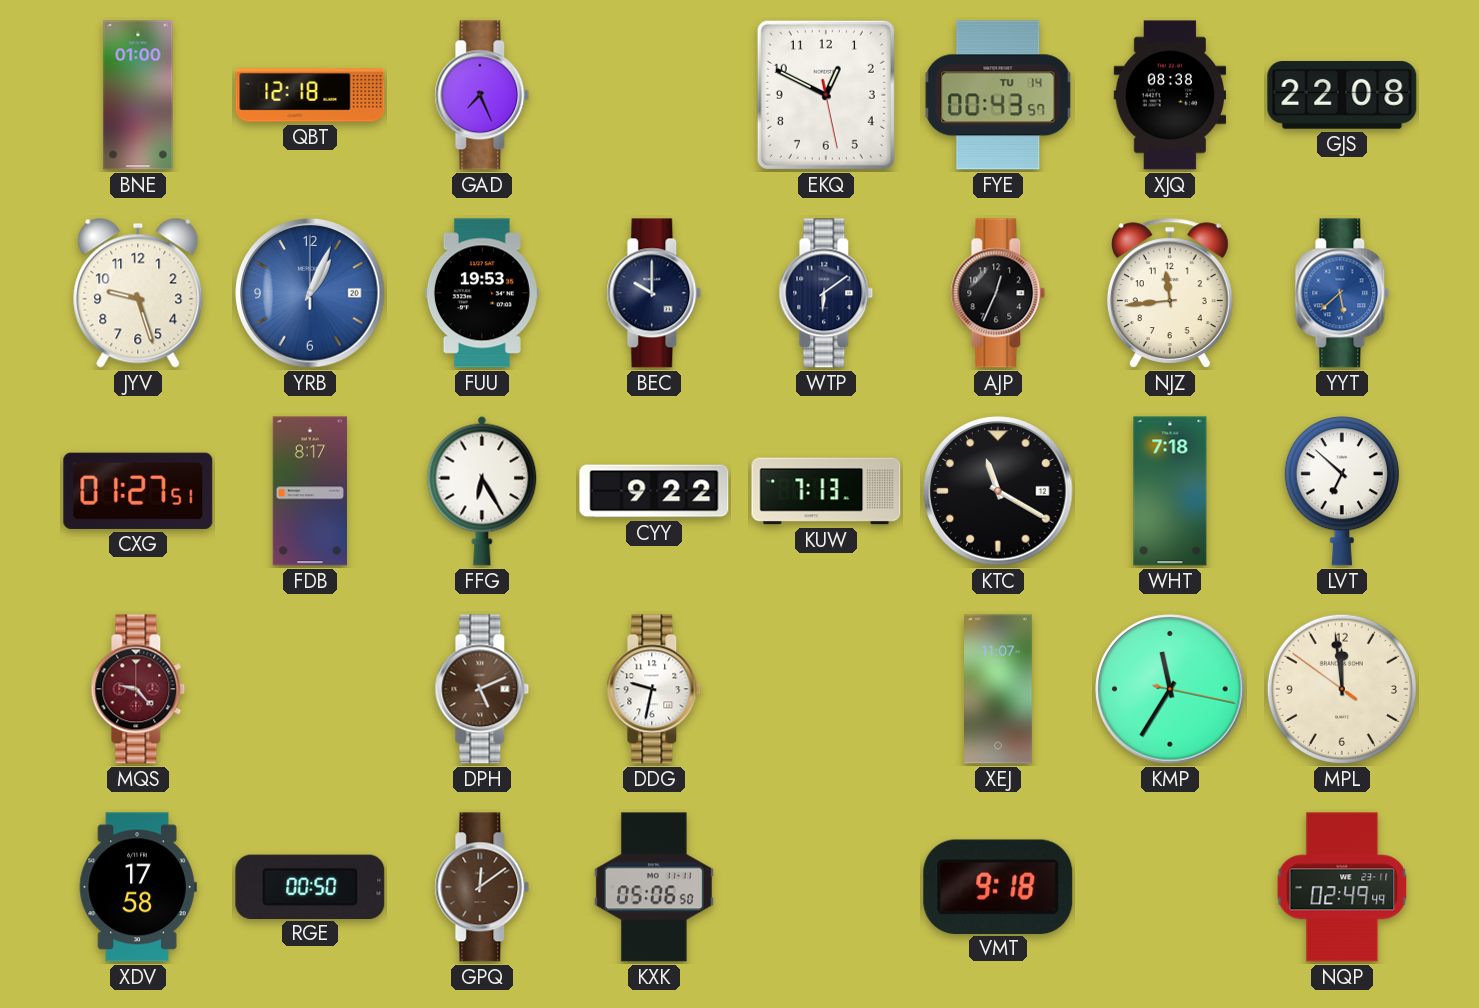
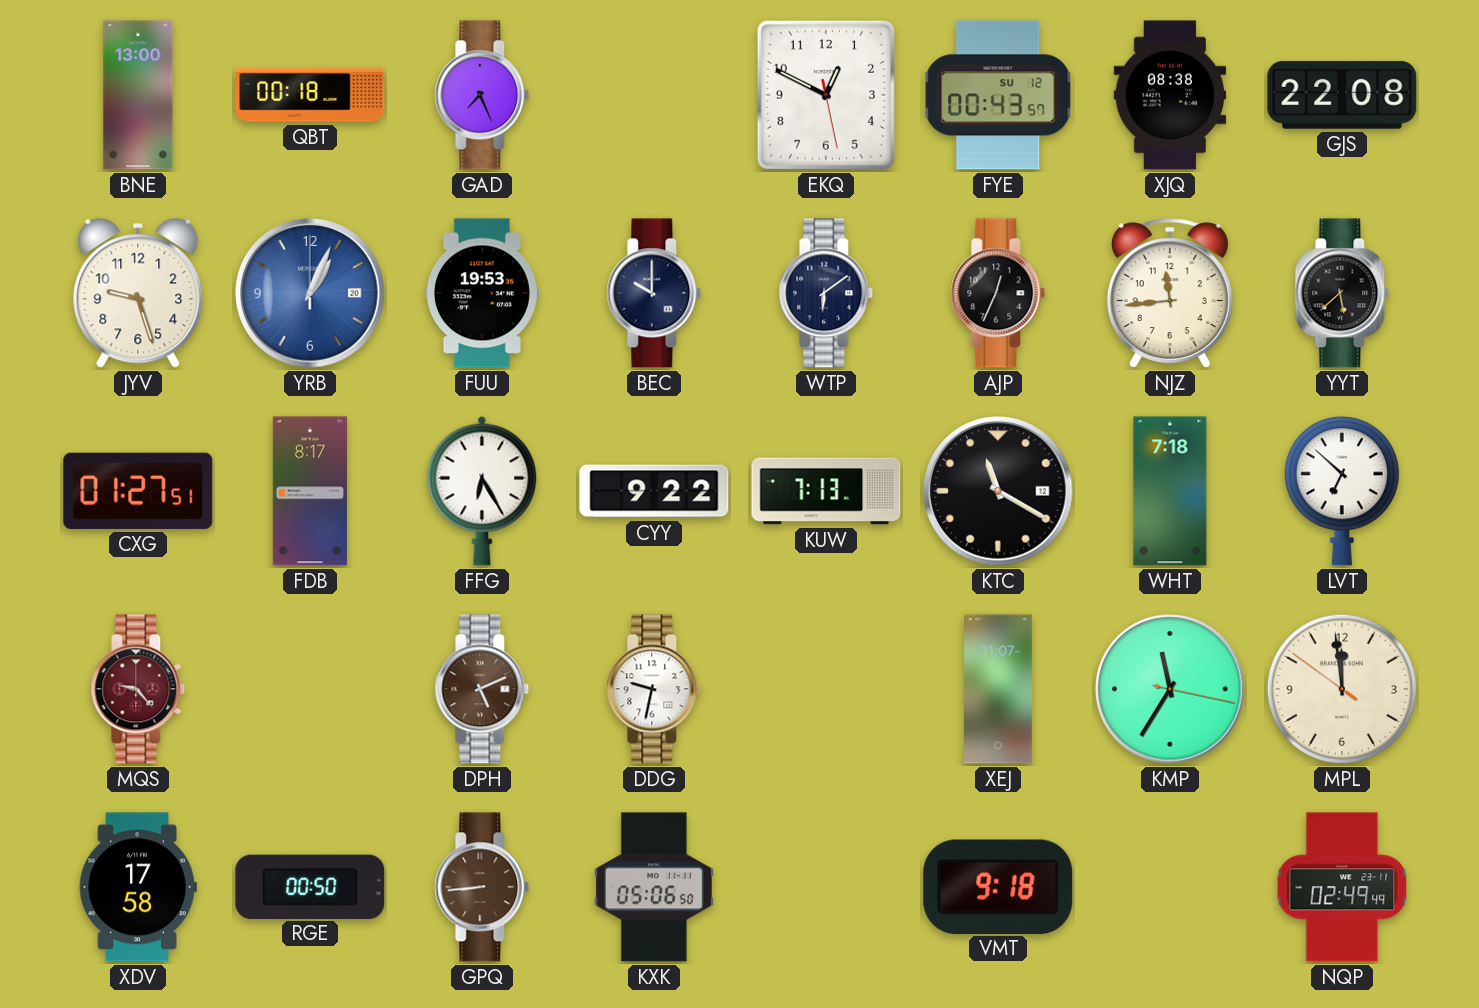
BNE: 01:00 -> 13:00
QBT: 12:18 -> 00:18
FYE date: TU 14 -> SU 12
YYT dial: blue -> black
GPQ: 12:09 -> 8:44
